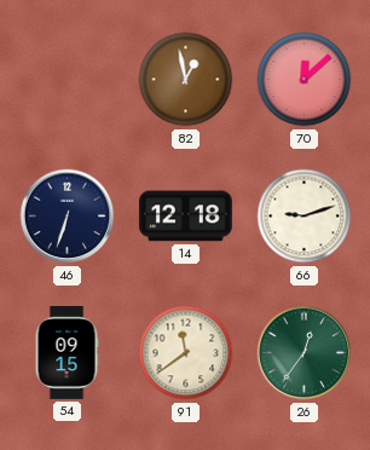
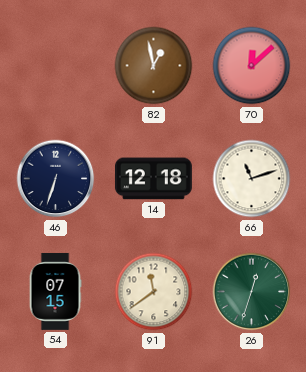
66: 9:12 -> 11:12
54: 09:15 -> 07:15
26: 12:36 -> 12:33
